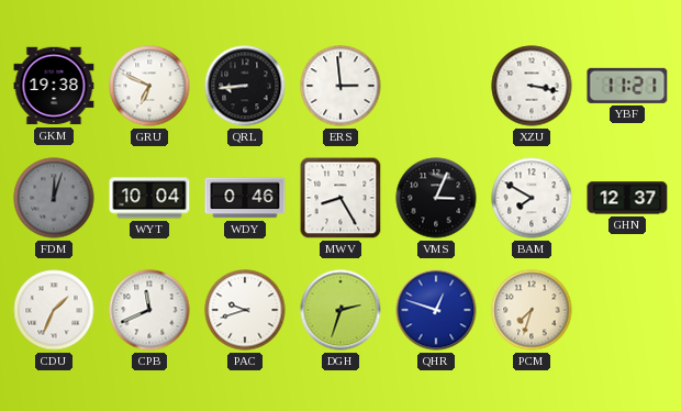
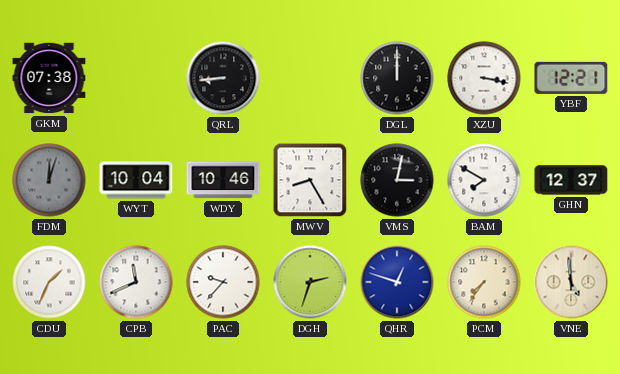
GKM: 19:38 -> 07:38
GRU: 6:49 -> none
ERS: 2:59 -> none
DGL: none -> 12:00
YBF: 11:21 -> 12:21
WDY: 0:46 -> 10:46
VMS: 3:04 -> 3:02
PAC: 9:42 -> 9:37
PCM: 7:33 -> 7:36
VNE: none -> 4:59
